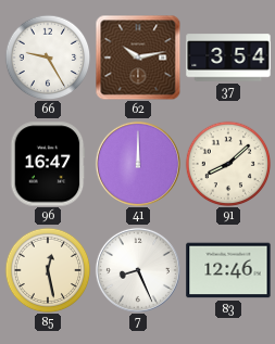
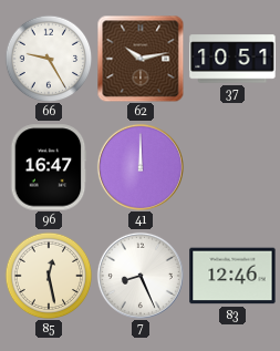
37: 3:54 -> 10:51
91: 8:08 -> none
